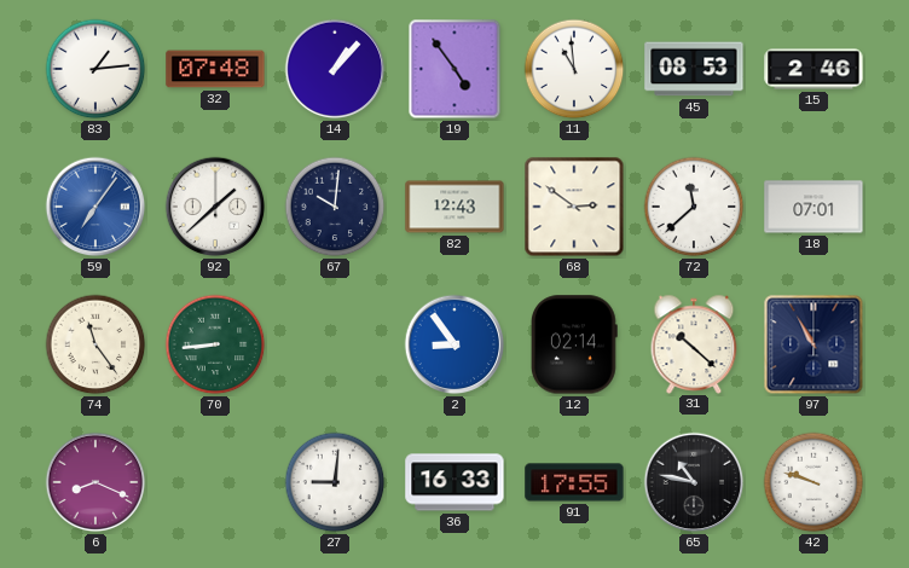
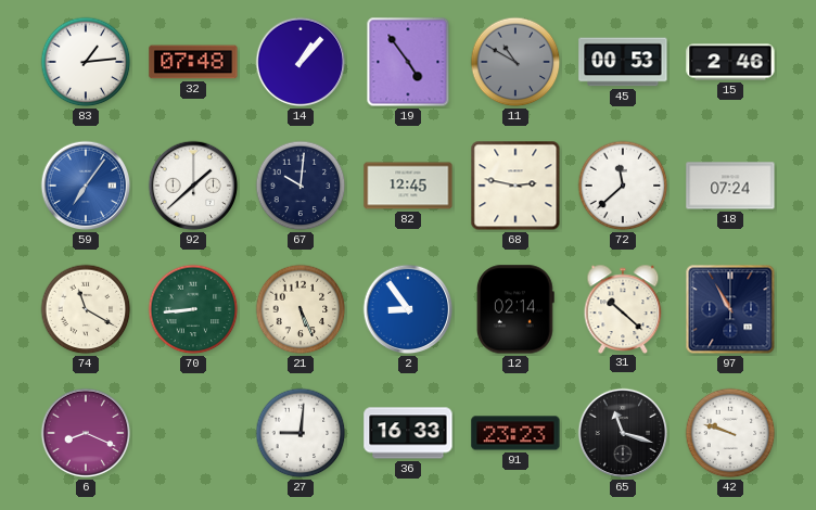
11: 10:59 -> 10:50
11 dial: white -> grey
45: 08:53 -> 00:53
82: 12:43 -> 12:45
68: 2:51 -> 2:47
18: 07:01 -> 07:24
74: 11:24 -> 11:20
21: none -> 5:26
91: 17:55 -> 23:23
65: 10:47 -> 11:18
